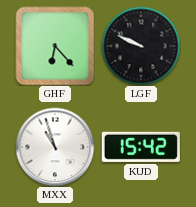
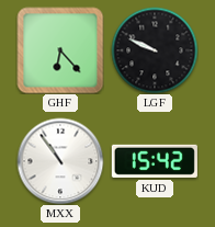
MXX: 10:57 -> 10:54
